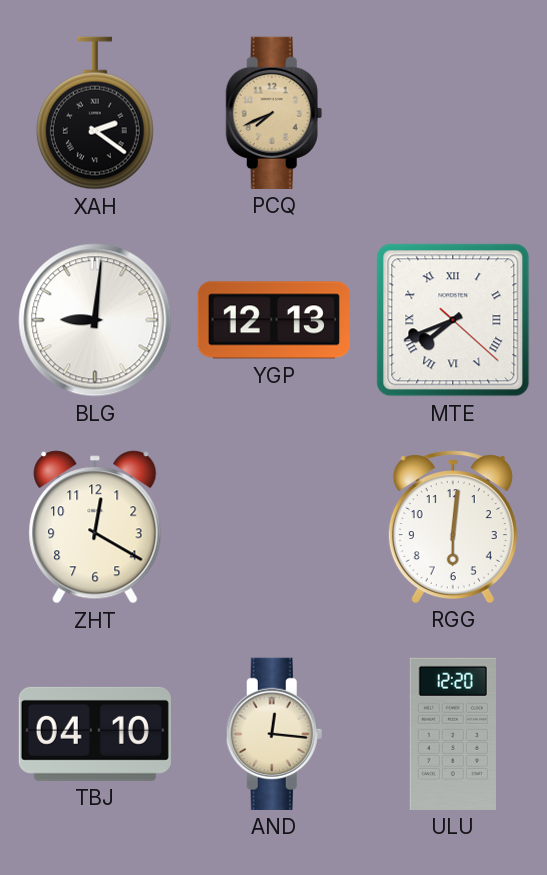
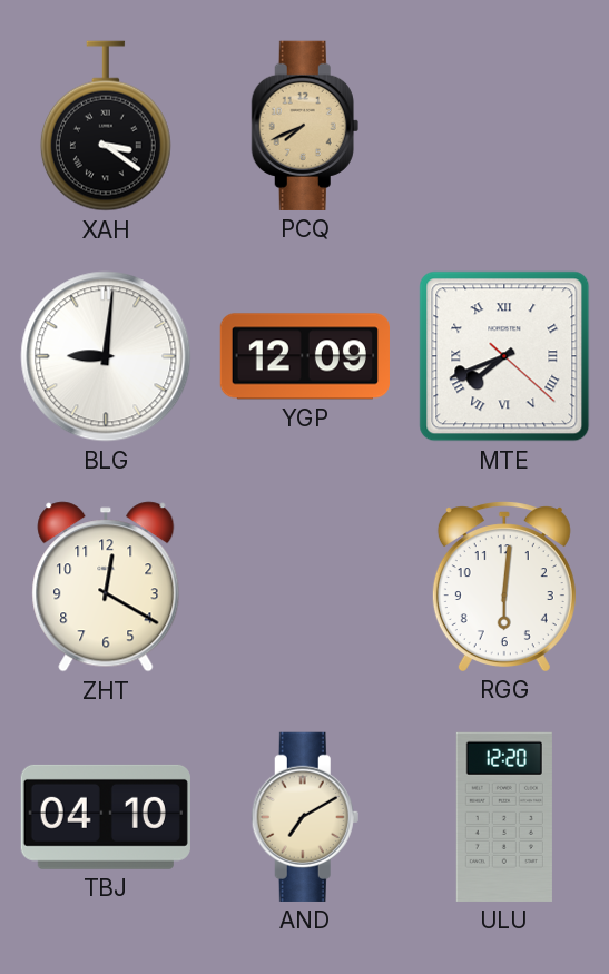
XAH: 2:21 -> 3:21
YGP: 12:13 -> 12:09
AND: 12:16 -> 7:10
